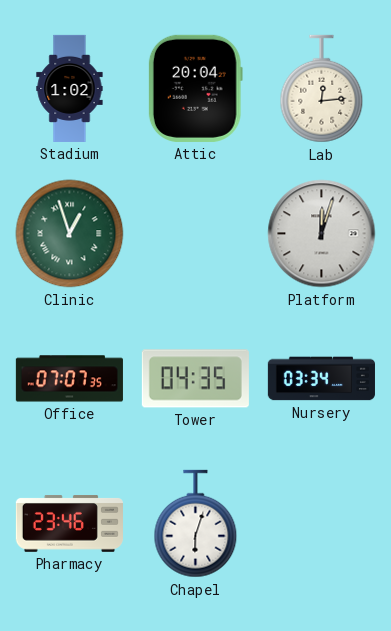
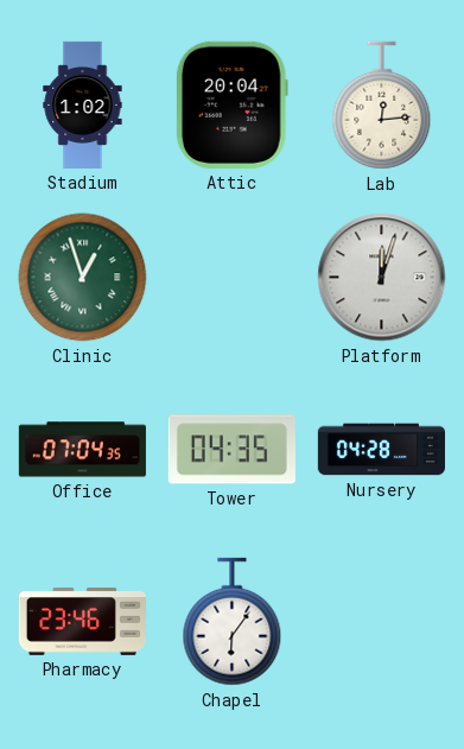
Office: 07:07 -> 07:04
Nursery: 03:34 -> 04:28
Chapel: 6:03 -> 6:06
